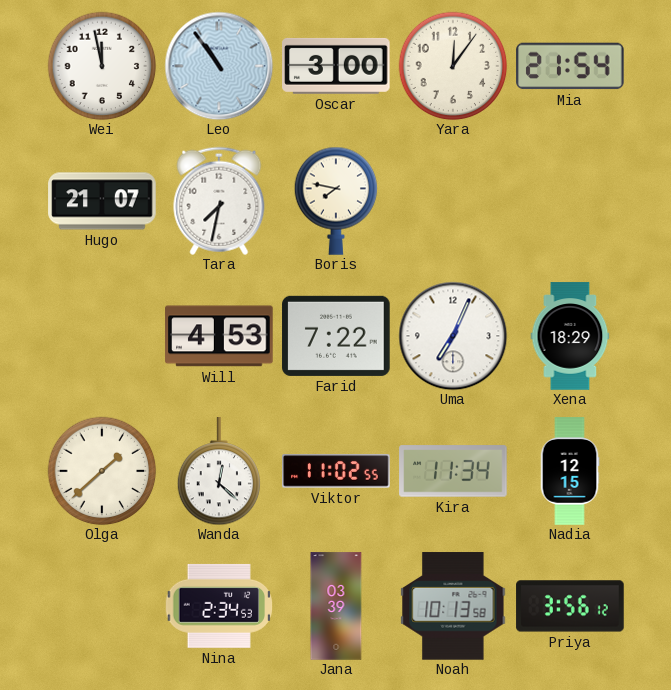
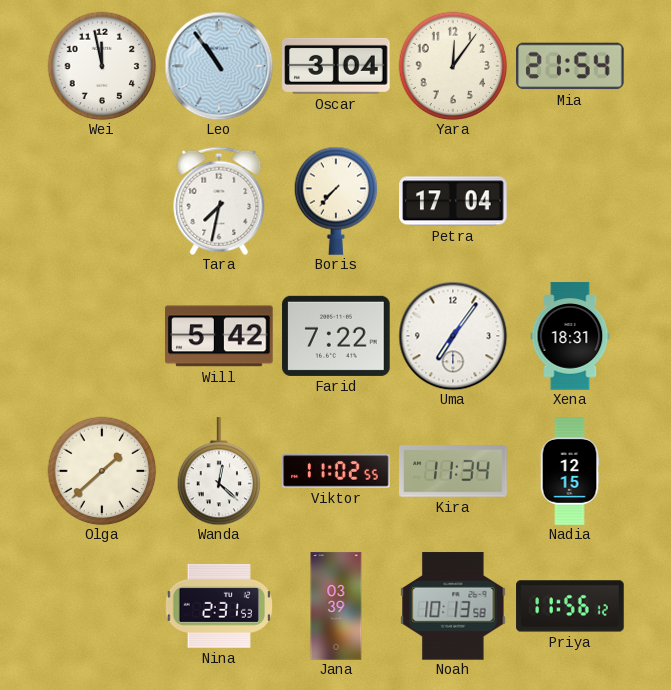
Oscar: 3:00 -> 3:04
Hugo: 21:07 -> none
Boris: 7:47 -> 7:37
Petra: none -> 17:04
Will: 4:53 -> 5:42
Uma: 7:04 -> 7:06
Xena: 18:29 -> 18:31
Nina: 2:34 -> 2:31
Priya: 3:56 -> 11:56
